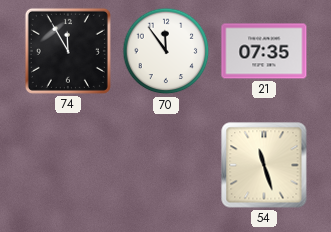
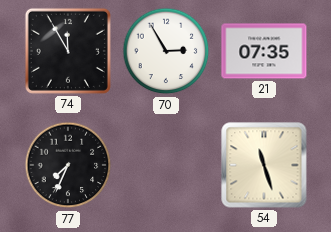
70: 11:54 -> 2:55
77: none -> 7:34
